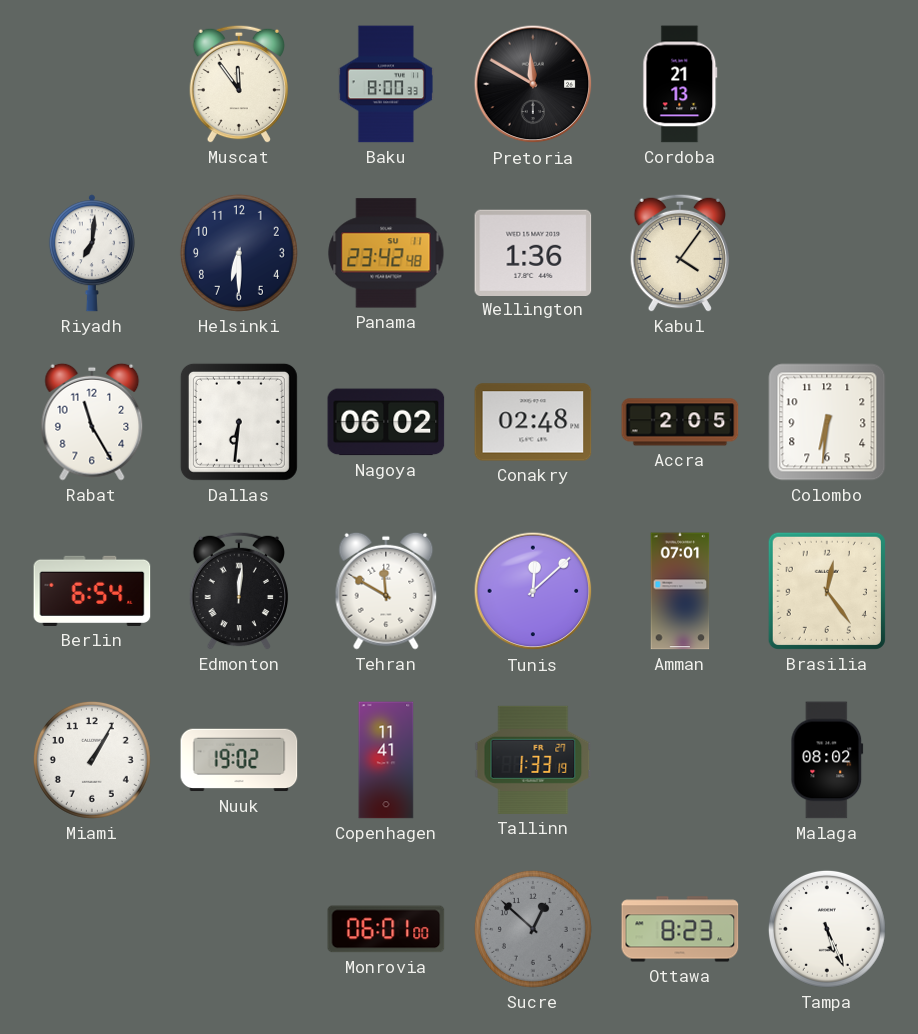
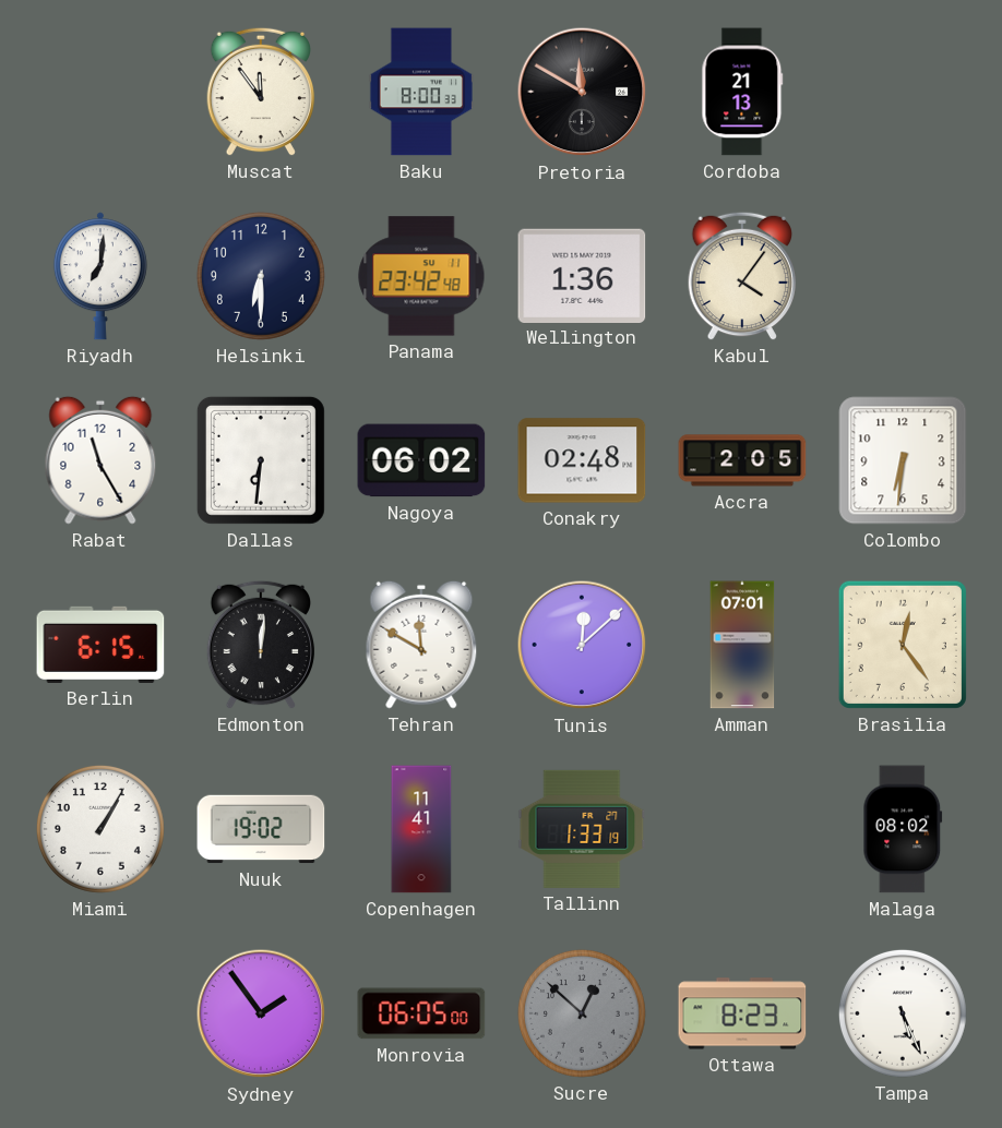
Berlin: 6:54 -> 6:15
Sydney: none -> 1:54
Monrovia: 06:01 -> 06:05
